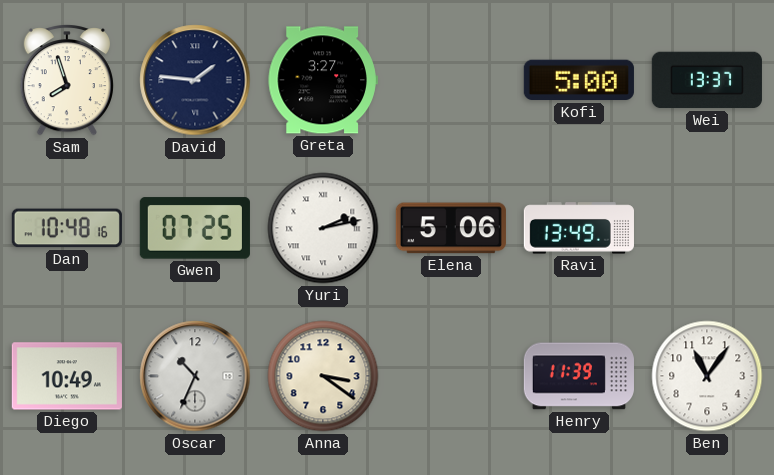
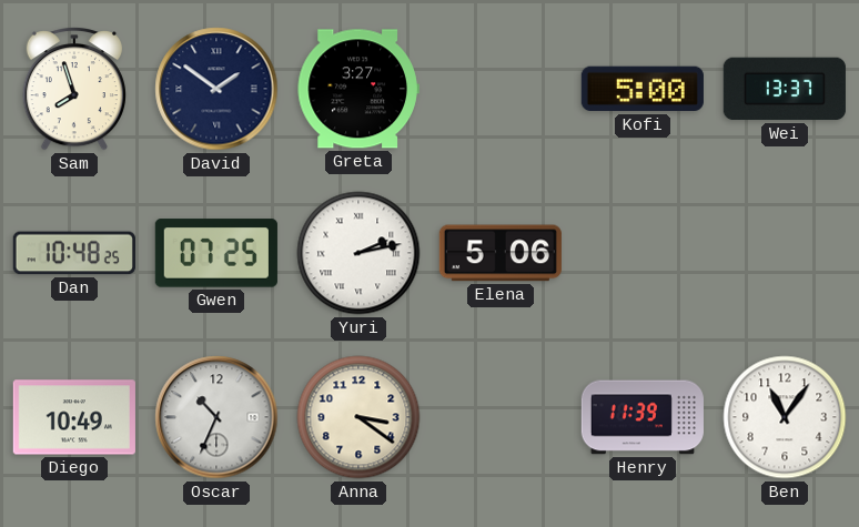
David: 1:46 -> 1:51
Dan: 10:48:16 -> 10:48:25
Ravi: 13:49 -> none
